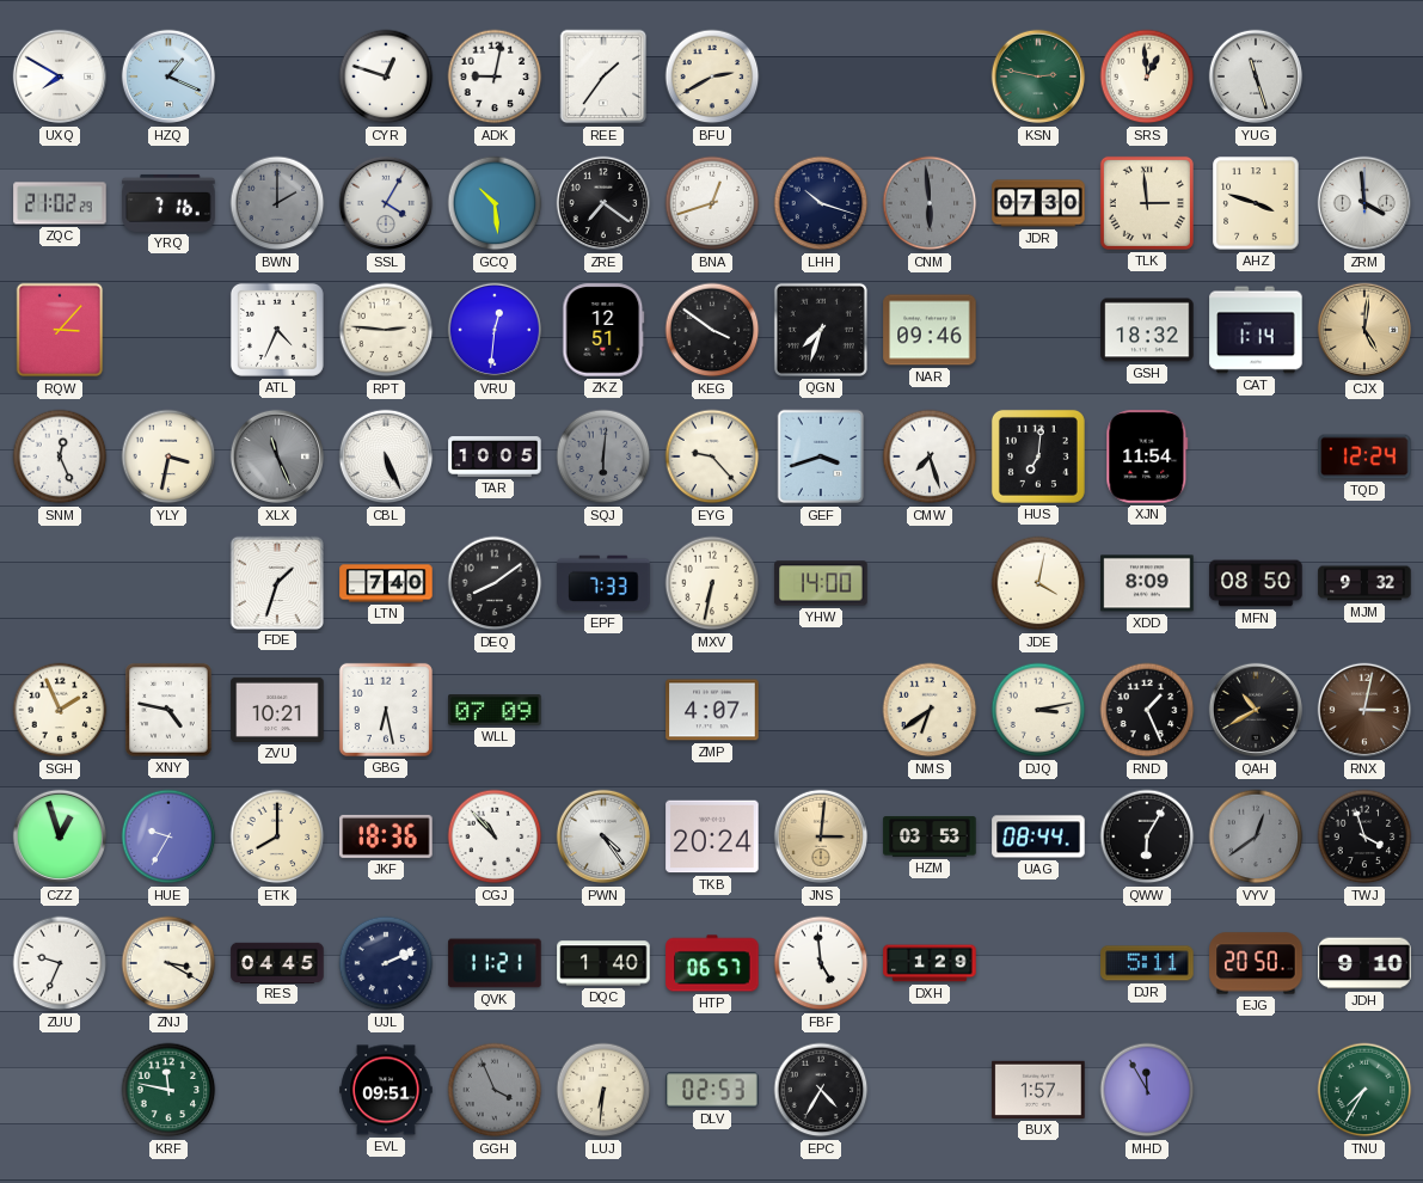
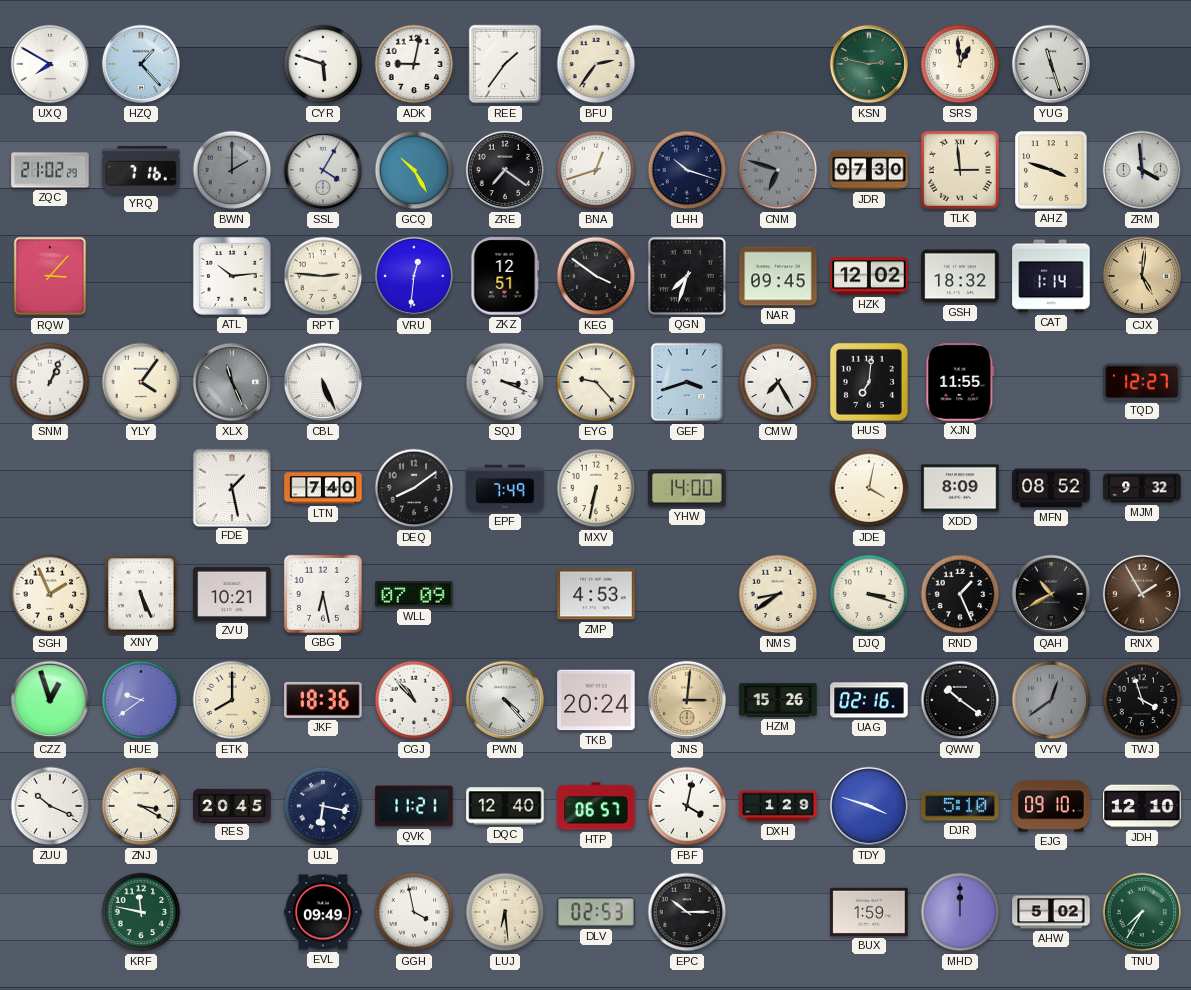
HZQ: 1:19 -> 1:23
CYR: 12:48 -> 5:48
BFU: 2:40 -> 2:36
GCQ: 10:29 -> 10:25
CNM: 5:59 -> 6:48
ATL: 4:34 -> 10:14
NAR: 09:46 -> 09:45
HZK: none -> 12:02
SNM: 12:26 -> 1:04
YLY: 3:32 -> 4:06
TAR: 10:05 -> none
SQJ: 6:01 -> 3:19
SQJ dial: grey -> white
CMW: 7:27 -> 7:25
XJN: 11:54 -> 11:55
TQD: 12:24 -> 12:27
FDE: 1:33 -> 1:28
EPF: 7:33 -> 7:49
MFN: 08:50 -> 08:52
XNY: 4:47 -> 5:26
ZMP: 4:07 -> 4:53
NMS: 6:39 -> 8:39
DJQ: 3:13 -> 3:18
RNX: 3:02 -> 1:55
HUE: 9:35 -> 9:39
PWN: 4:24 -> 4:23
HZM: 03:53 -> 15:26
UAG: 08:44 -> 02:16
QWW: 6:05 -> 10:21
ZUU: 9:34 -> 10:19
RES: 04:45 -> 20:45
UJL: 2:11 -> 6:17
DQC: 1:40 -> 12:40
FBF: 4:59 -> 4:02
TDY: none -> 3:48
DJR: 5:11 -> 5:10
EJG: 20:50 -> 09:10
JDH: 9:10 -> 12:10
EVL: 09:51 -> 09:49
GGH: 3:56 -> 3:58
GGH dial: grey -> white
LUJ: 6:31 -> 6:29
EPC: 4:35 -> 10:15
BUX: 1:57 -> 1:59
MHD: 11:55 -> 12:00
AHW: none -> 5:02
